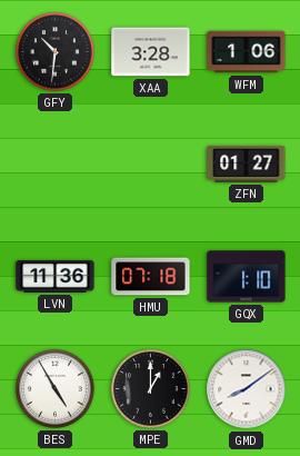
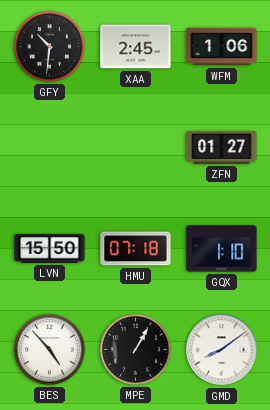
XAA: 3:28 -> 2:45
LVN: 11:36 -> 15:50
BES: 4:55 -> 4:53
MPE: 1:00 -> 1:05
